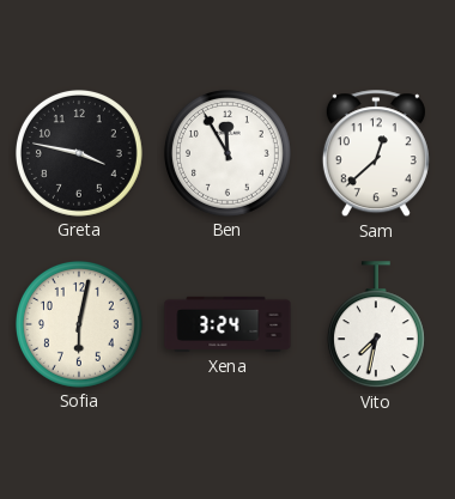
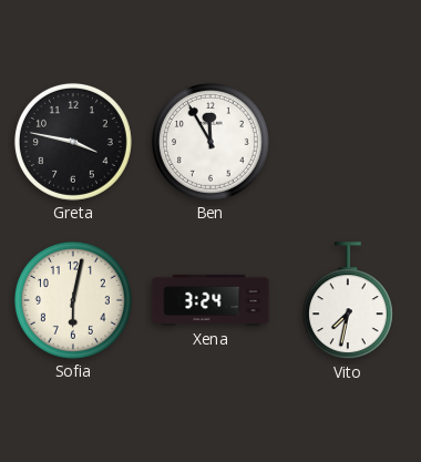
Sam: 12:38 -> none
